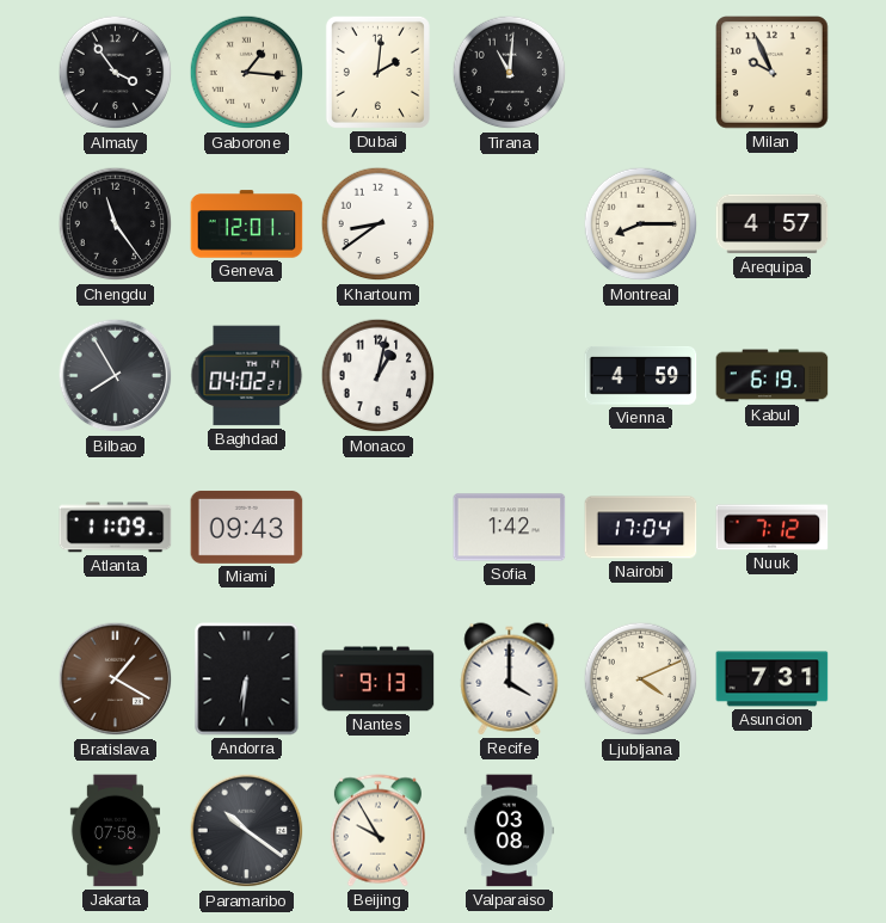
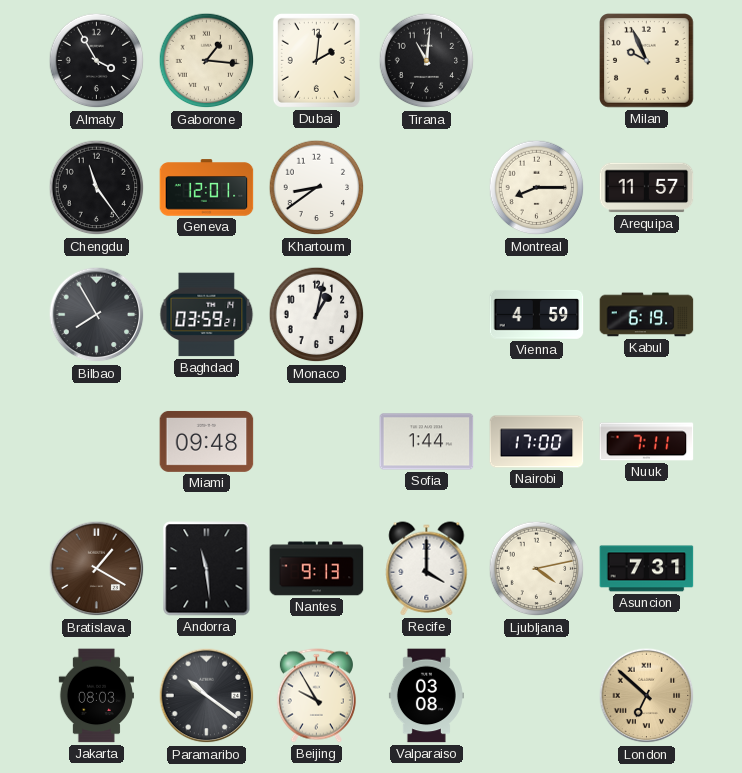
Almaty: 3:54 -> 3:55
Arequipa: 4:57 -> 11:57
Baghdad: 04:02 -> 03:59
Atlanta: 11:09 -> none
Miami: 09:43 -> 09:48
Sofia: 1:42 -> 1:44
Nairobi: 17:04 -> 17:00
Nuuk: 7:12 -> 7:11
Andorra: 6:31 -> 11:29
Ljubljana: 4:11 -> 4:13
Jakarta: 07:58 -> 08:03
London: none -> 6:52
